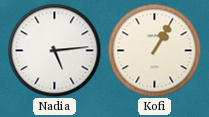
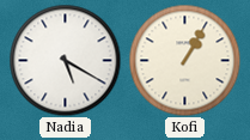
Nadia: 5:14 -> 5:20
